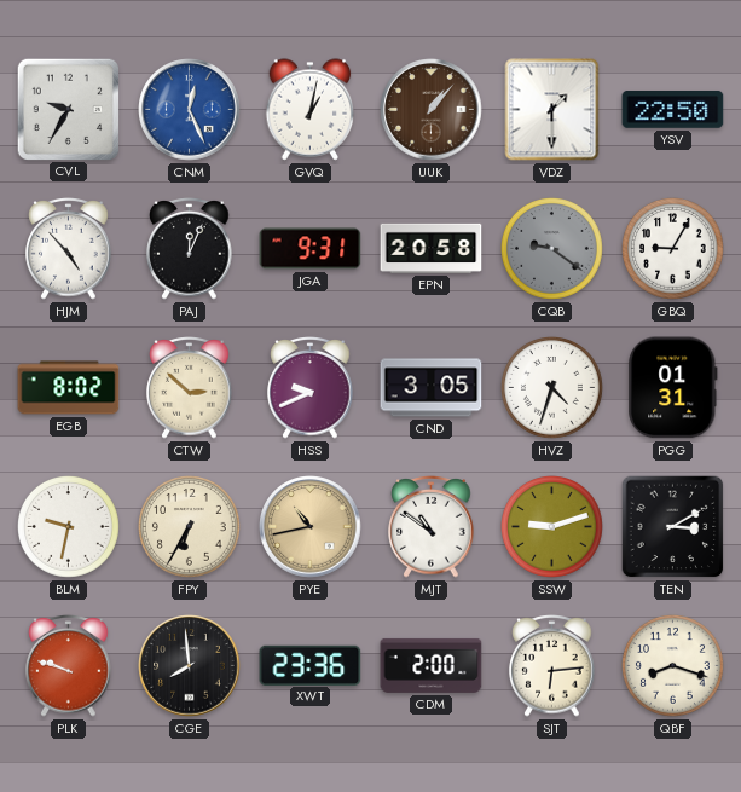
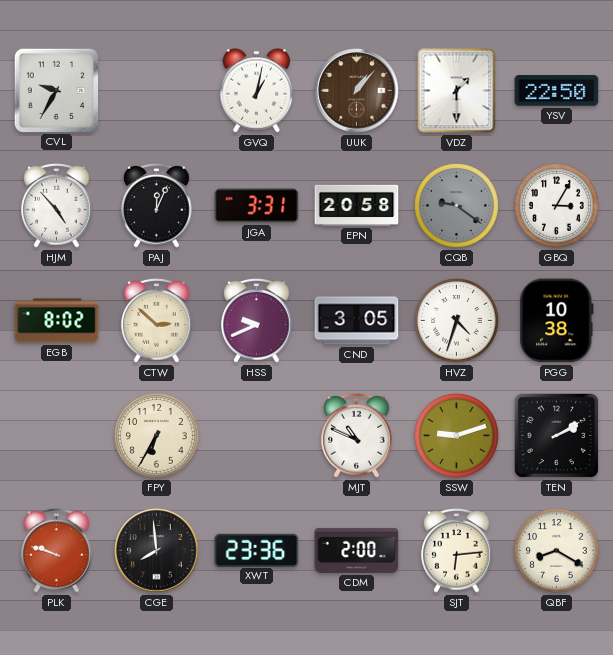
CNM: 12:26 -> none
JGA: 9:31 -> 3:31
GBQ: 9:05 -> 3:05
PGG: 01:31 -> 10:38
BLM: 9:32 -> none
PYE: 10:43 -> none
MJT: 10:51 -> 10:49
TEN: 3:10 -> 2:10
QBF: 8:18 -> 8:20
